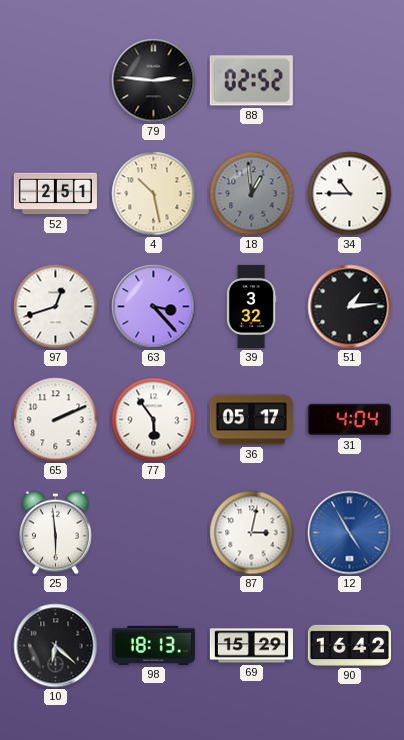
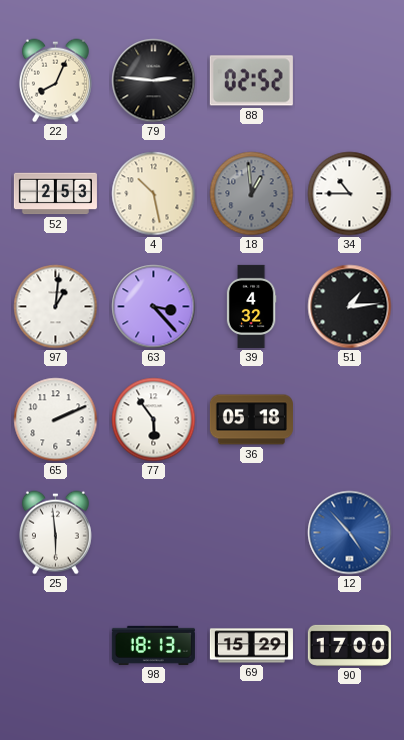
22: none -> 8:04
52: 2:51 -> 2:53
97: 12:42 -> 1:01
39: 3:32 -> 4:32
36: 05:17 -> 05:18
31: 4:04 -> none
87: 3:02 -> none
12: 4:55 -> 4:53
10: 6:22 -> none
90: 16:42 -> 17:00
